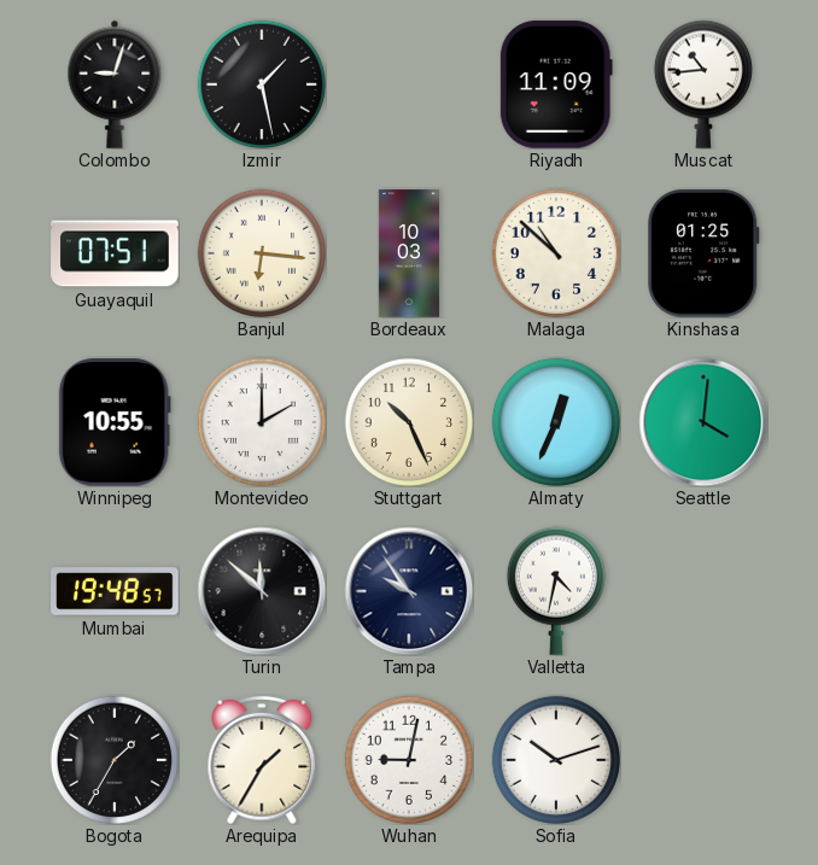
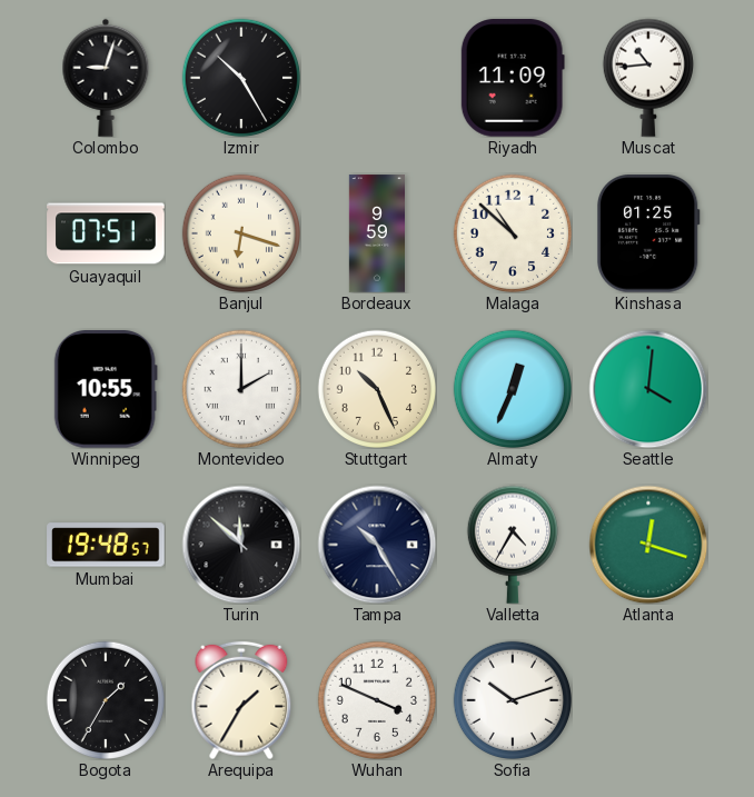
Izmir: 1:28 -> 10:25
Banjul: 6:16 -> 6:18
Bordeaux: 10:03 -> 9:59
Tampa: 9:54 -> 10:25
Valletta: 4:32 -> 4:35
Atlanta: none -> 12:18
Wuhan: 9:02 -> 3:49
